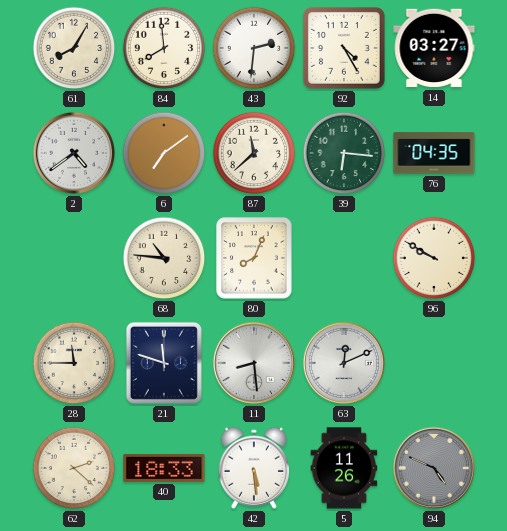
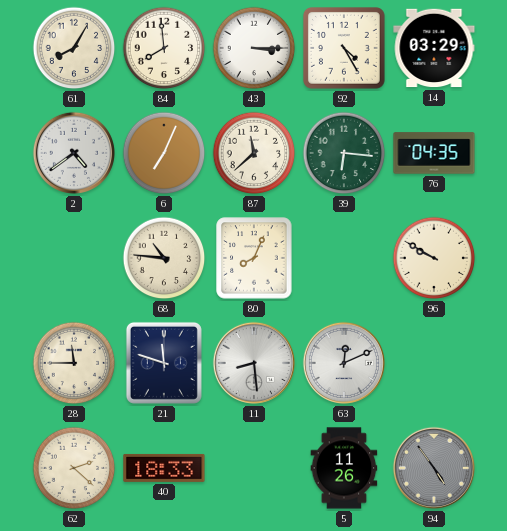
43: 2:31 -> 3:15
14: 03:27 -> 03:29
6: 7:09 -> 7:04
42: 5:29 -> none
94: 4:49 -> 4:54
